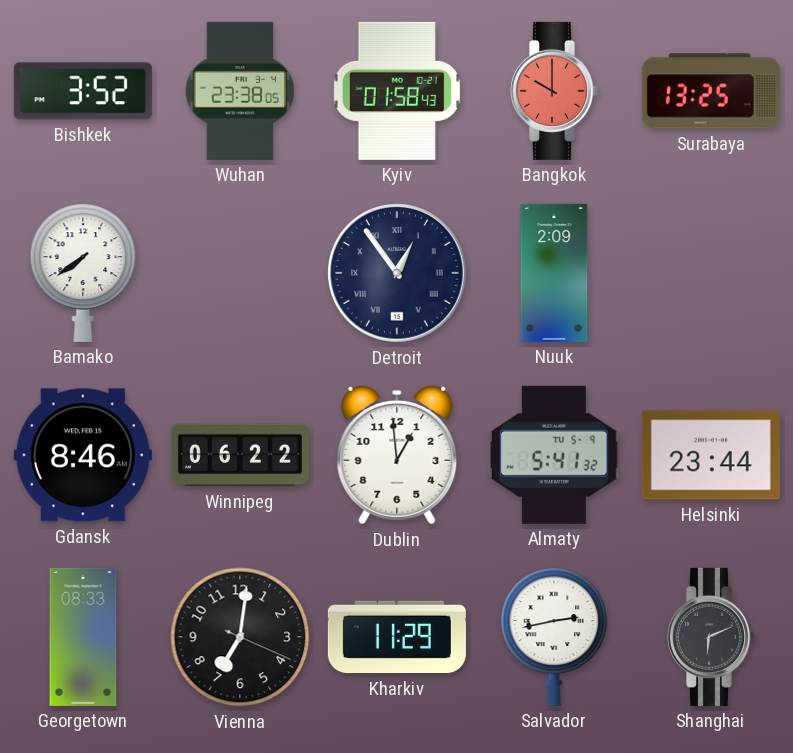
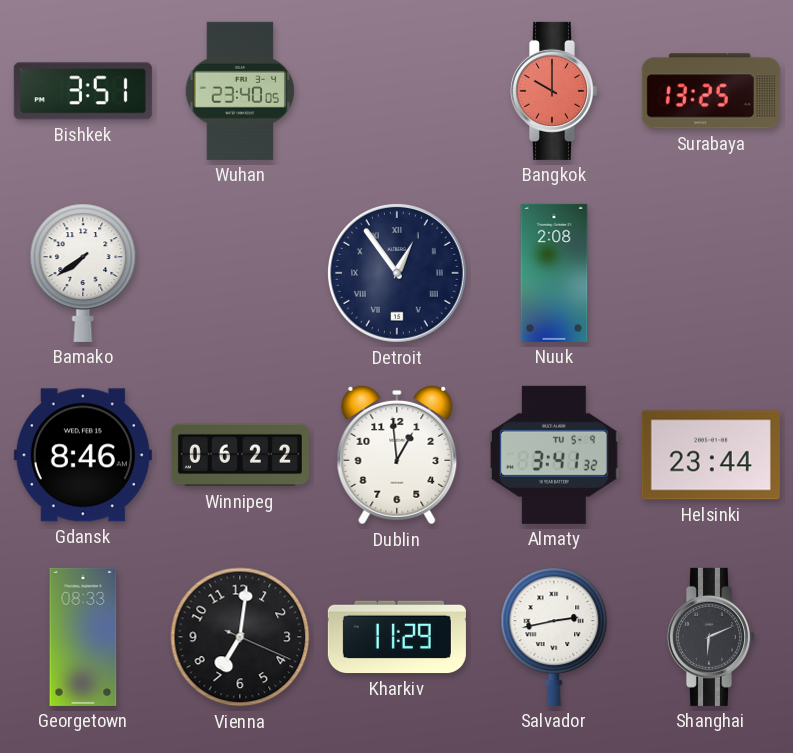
Bishkek: 3:52 -> 3:51
Wuhan: 23:38 -> 23:40
Kyiv: 01:58 -> none
Nuuk: 2:09 -> 2:08
Almaty: 5:41 -> 3:41
